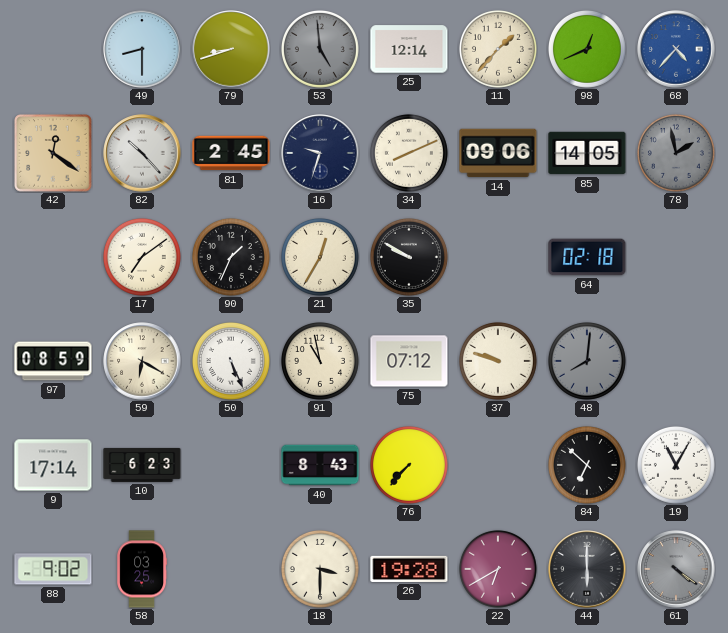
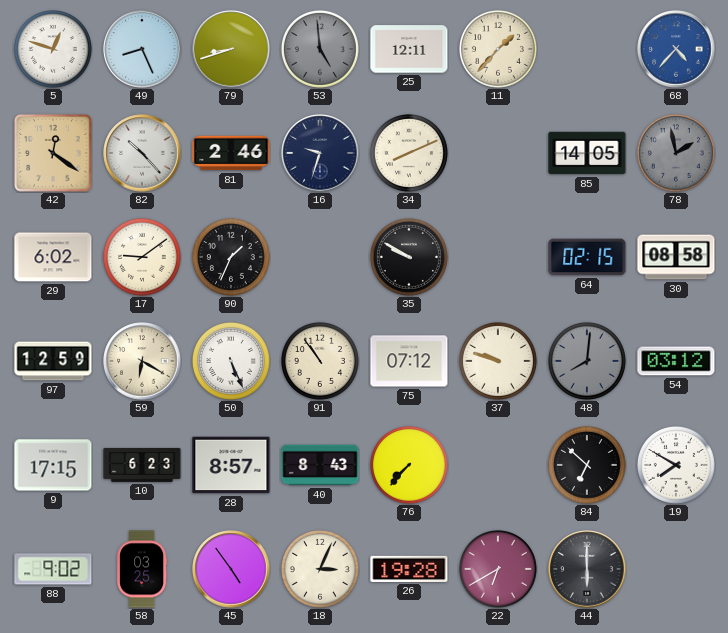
5: none -> 12:48
49: 8:30 -> 8:26
25: 12:14 -> 12:11
98: 12:41 -> none
81: 2:45 -> 2:46
14: 09:06 -> none
29: none -> 6:02
17: 7:09 -> 9:09
21: 12:35 -> none
64: 02:18 -> 02:15
30: none -> 08:58
97: 08:59 -> 12:59
91: 10:58 -> 10:54
54: none -> 03:12
9: 17:14 -> 17:15
28: none -> 8:57
19: 11:05 -> 7:50
45: none -> 4:54
18: 3:30 -> 3:04
61: 4:21 -> none
